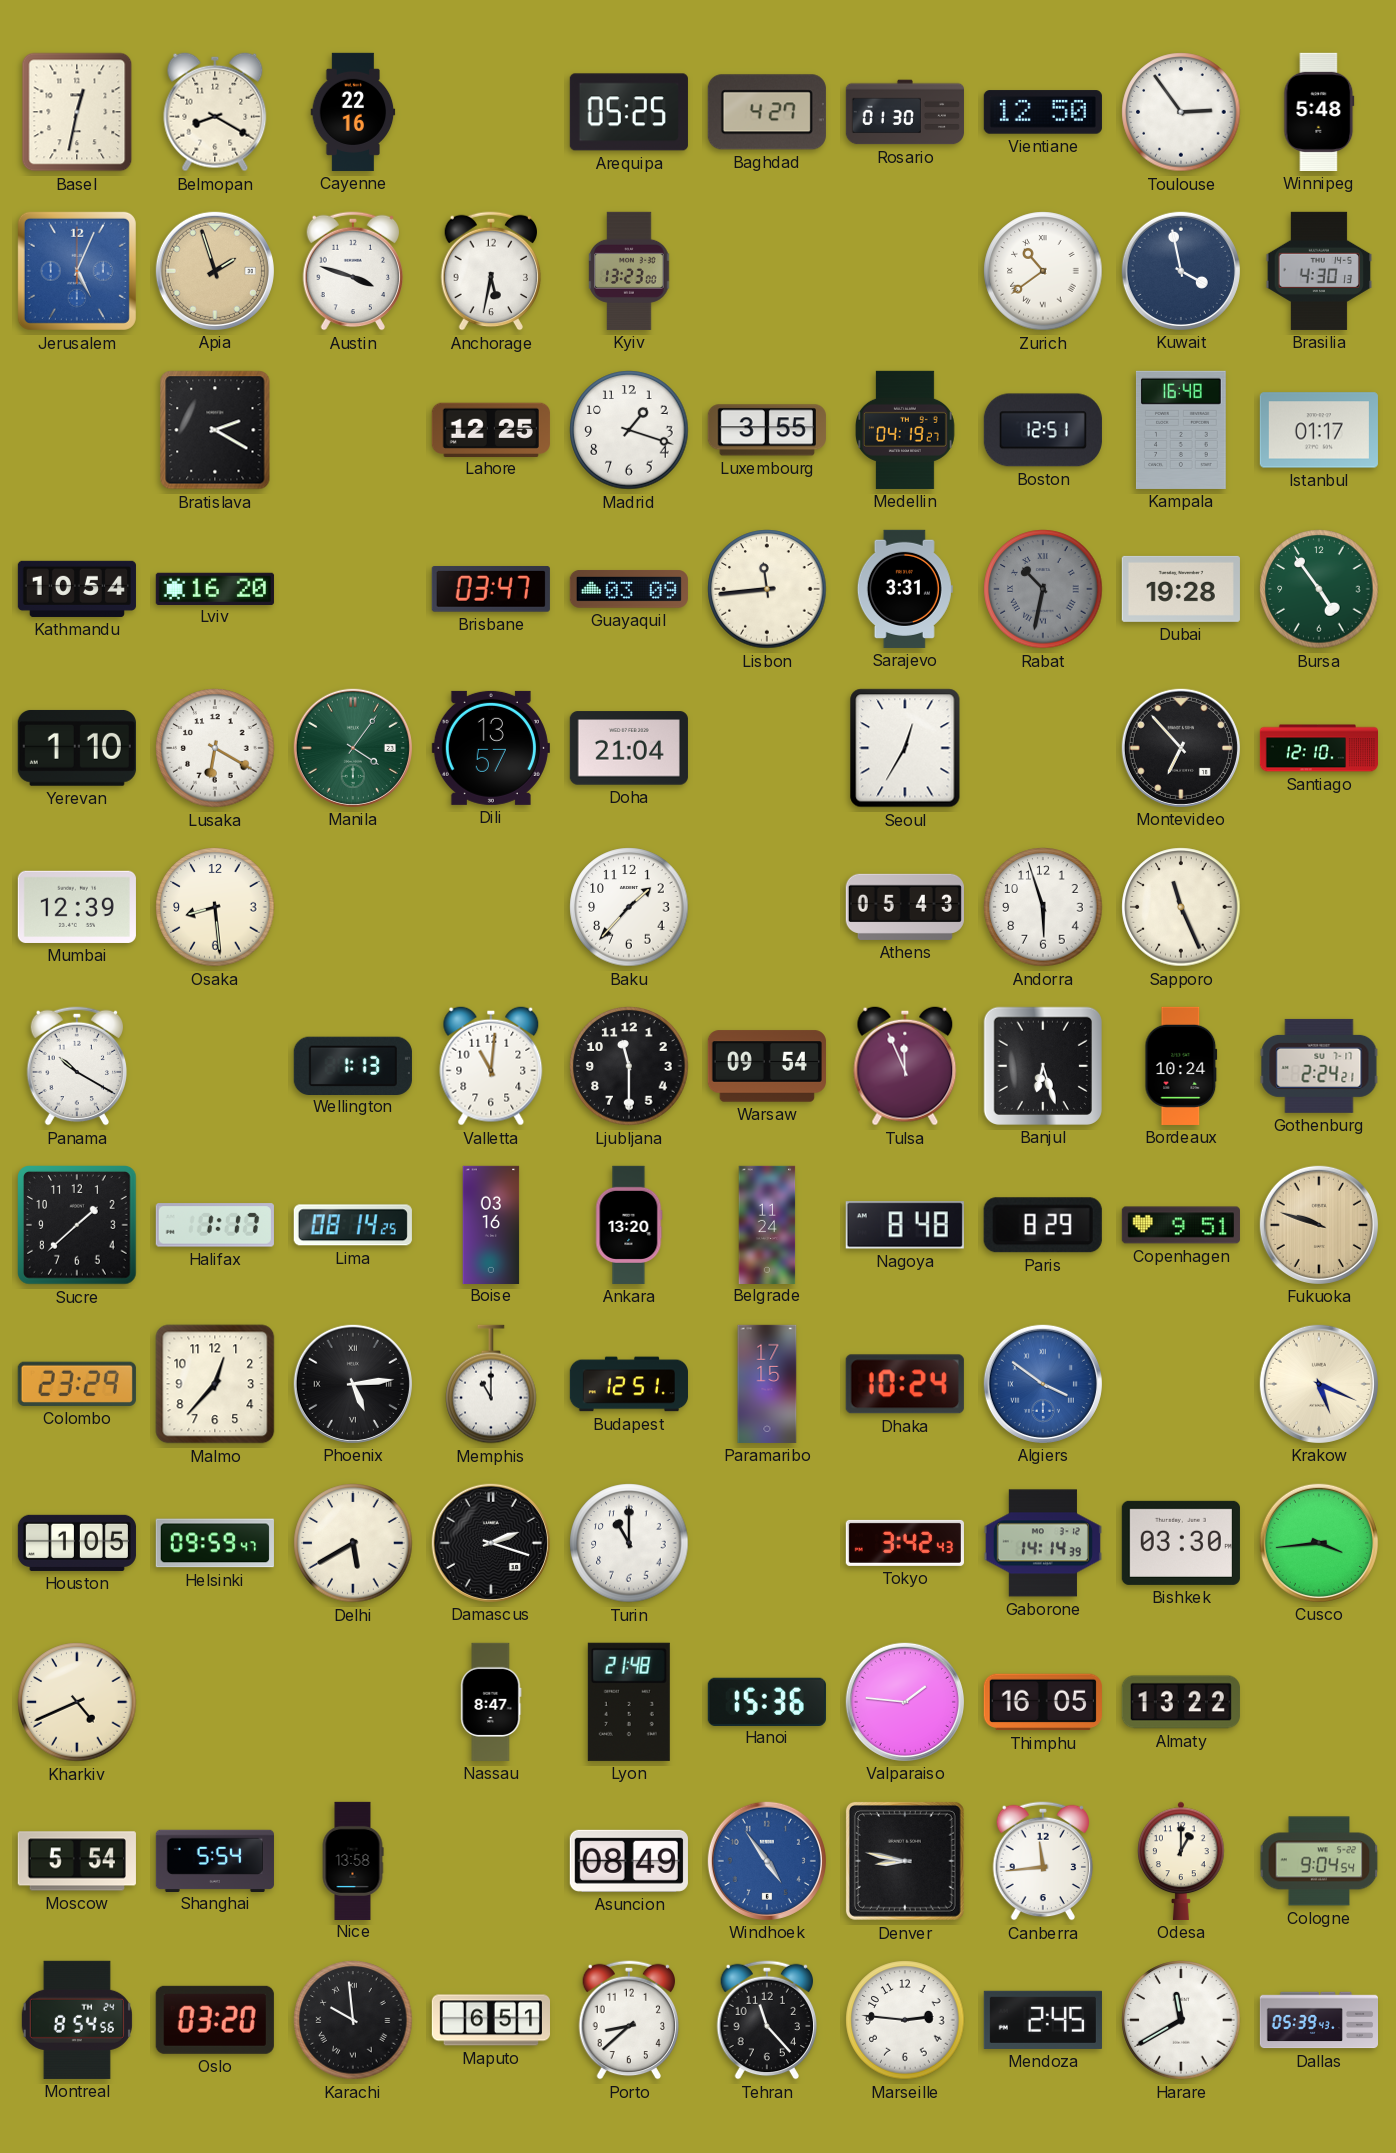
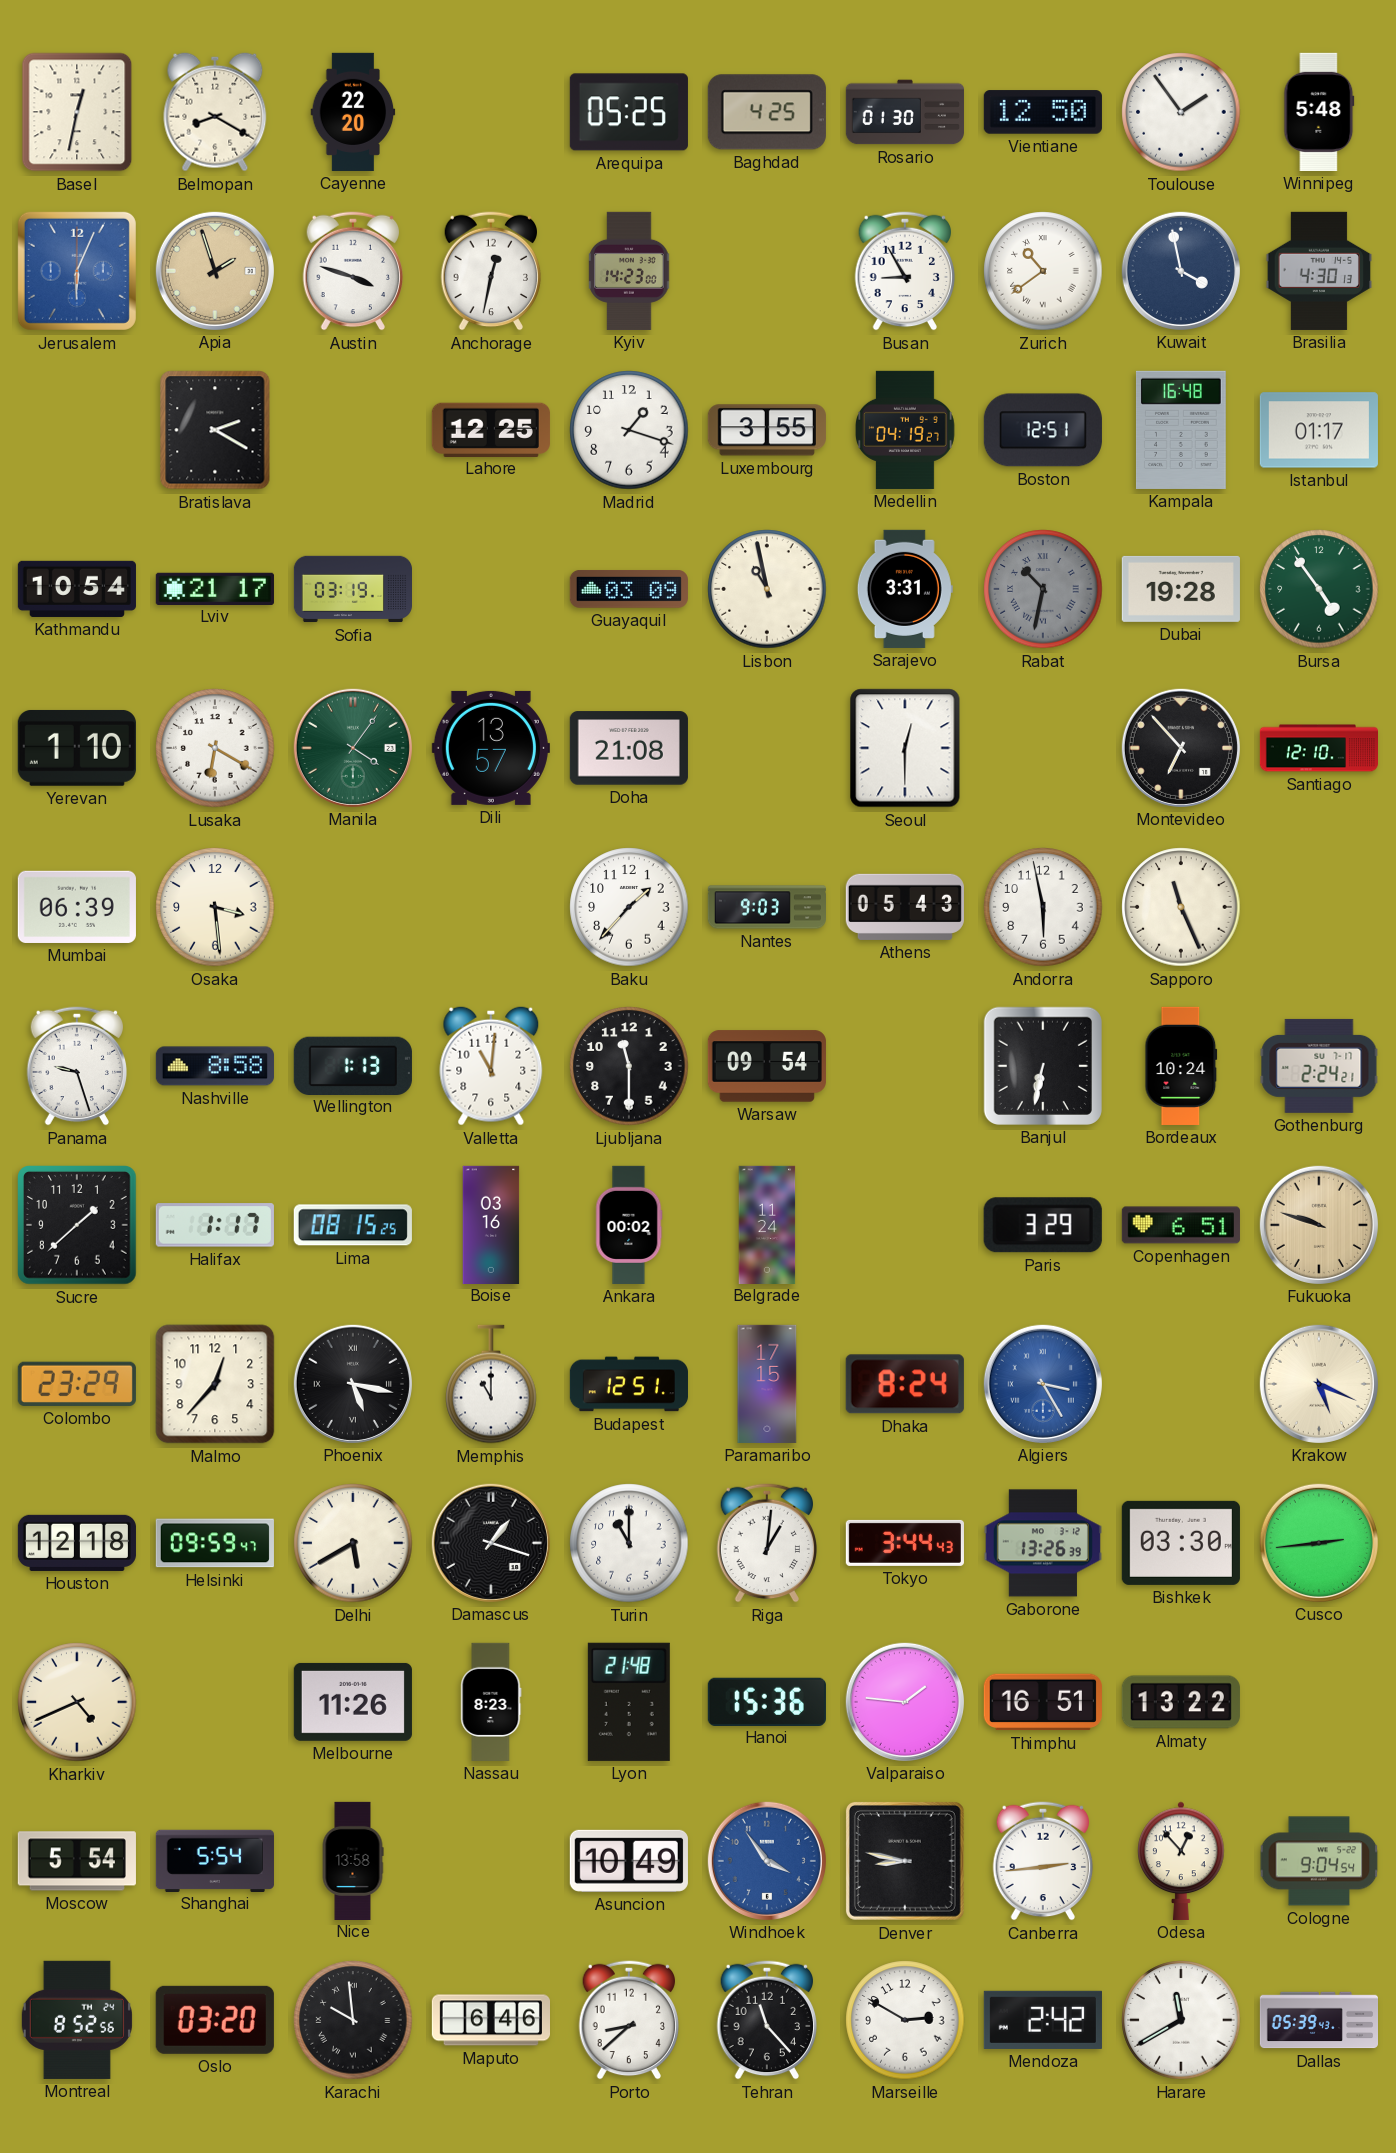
Cayenne: 22:16 -> 22:20
Baghdad: 4:27 -> 4:25
Toulouse: 2:54 -> 1:54
Jerusalem: 5:04 -> 6:04
Anchorage: 5:32 -> 12:32
Kyiv: 13:23 -> 14:23
Busan: none -> 8:55
Lviv: 16:20 -> 21:17
Sofia: none -> 03:19
Brisbane: 03:47 -> none
Lisbon: 11:44 -> 10:58
Doha: 21:04 -> 21:08
Seoul: 12:35 -> 12:30
Mumbai: 12:39 -> 06:39
Osaka: 8:29 -> 3:29
Nantes: none -> 9:03
Andorra: 5:57 -> 5:58
Panama: 10:20 -> 9:27
Nashville: none -> 8:58
Tulsa: 11:56 -> none
Banjul: 6:27 -> 6:32
Lima: 08:14 -> 08:15
Ankara: 13:20 -> 00:02
Nagoya: 8:48 -> none
Paris: 8:29 -> 3:29
Copenhagen: 9:51 -> 6:51
Phoenix: 5:14 -> 5:17
Dhaka: 10:24 -> 8:24
Algiers: 3:51 -> 3:25
Houston: 1:05 -> 12:18
Damascus: 2:18 -> 1:18
Riga: none -> 1:01
Tokyo: 3:42 -> 3:44
Gaborone: 14:14 -> 13:26
Cusco: 3:44 -> 2:44
Melbourne: none -> 11:26
Nassau: 8:47 -> 8:23
Thimphu: 16:05 -> 16:51
Asuncion: 08:49 -> 10:49
Windhoek: 4:54 -> 3:54
Canberra: 11:44 -> 2:44
Odesa: 1:00 -> 12:53
Montreal: 8:54 -> 8:52
Maputo: 6:51 -> 6:46
Marseille: 2:46 -> 2:50
Mendoza: 2:45 -> 2:42
